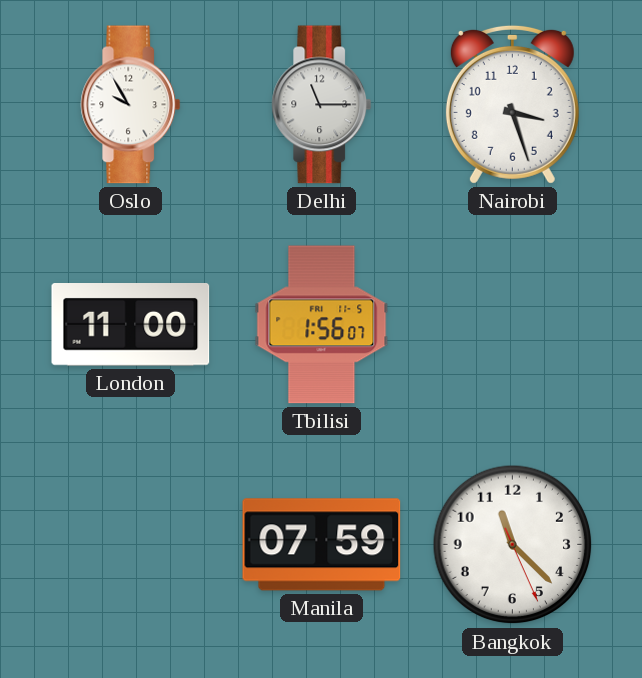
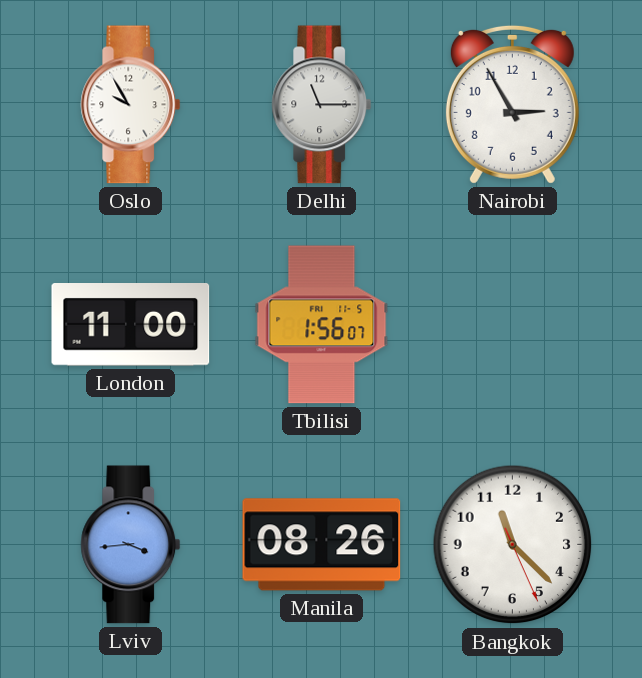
Nairobi: 3:27 -> 2:55
Lviv: none -> 3:44
Manila: 07:59 -> 08:26
